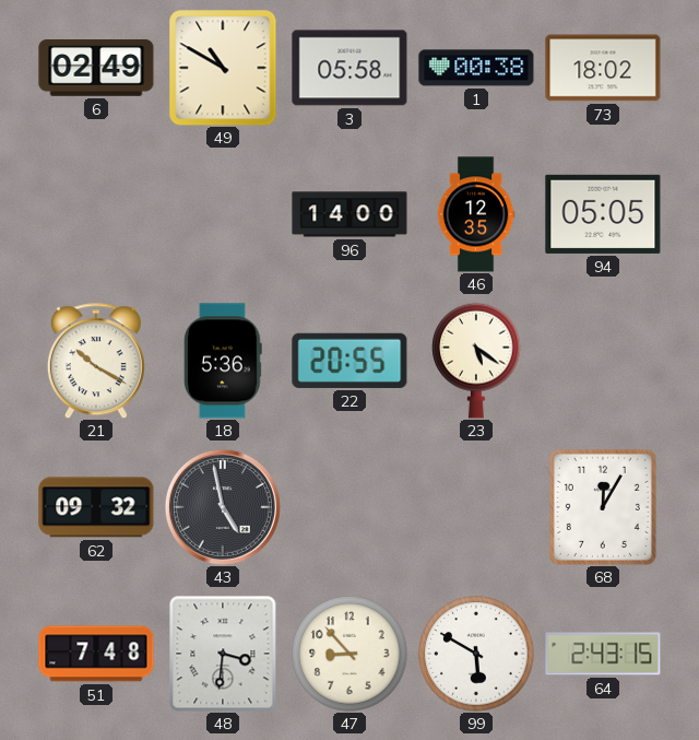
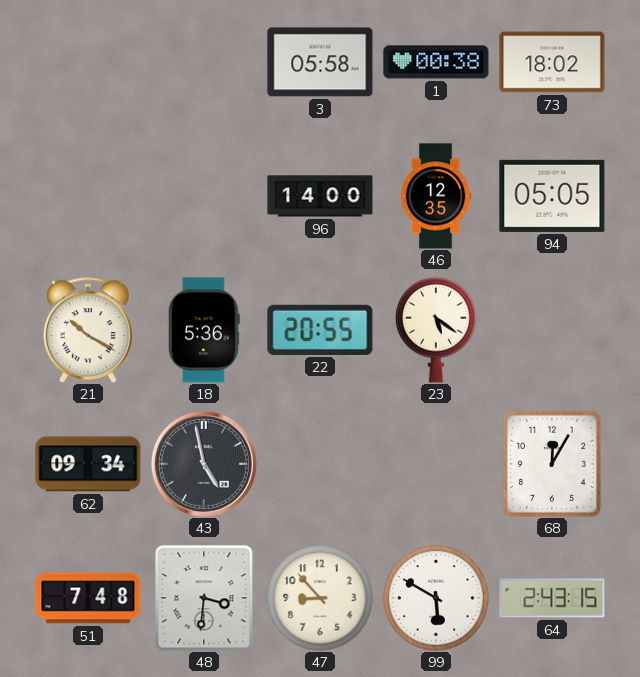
6: 02:49 -> none
49: 10:50 -> none
62: 09:32 -> 09:34
